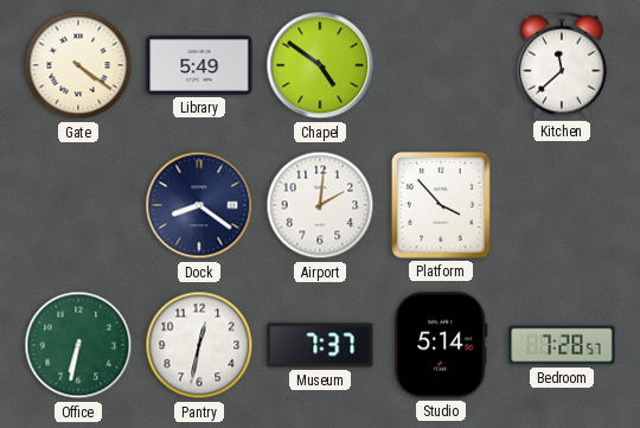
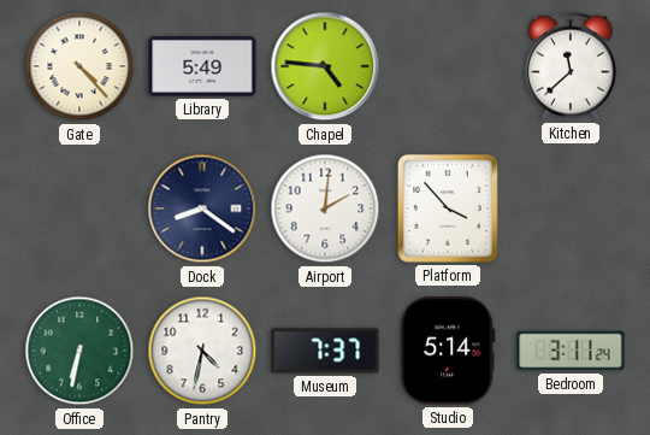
Gate: 4:21 -> 4:23
Chapel: 4:51 -> 4:46
Pantry: 12:32 -> 4:32
Bedroom: 7:28 -> 3:11
